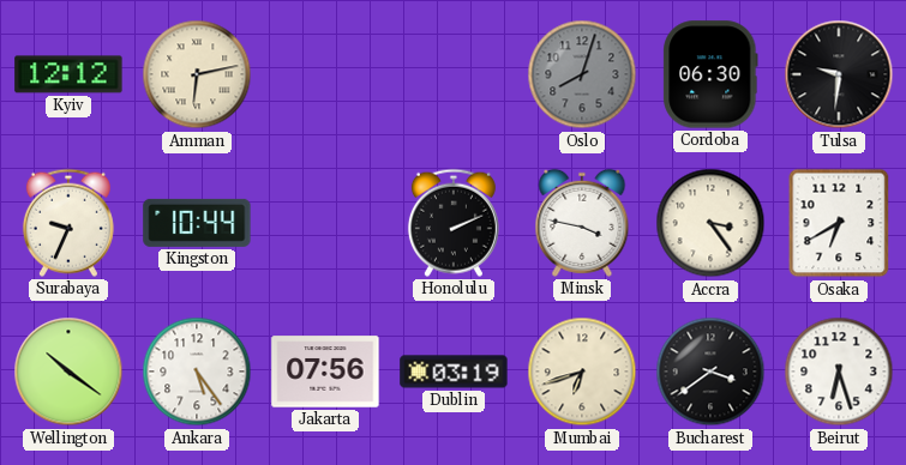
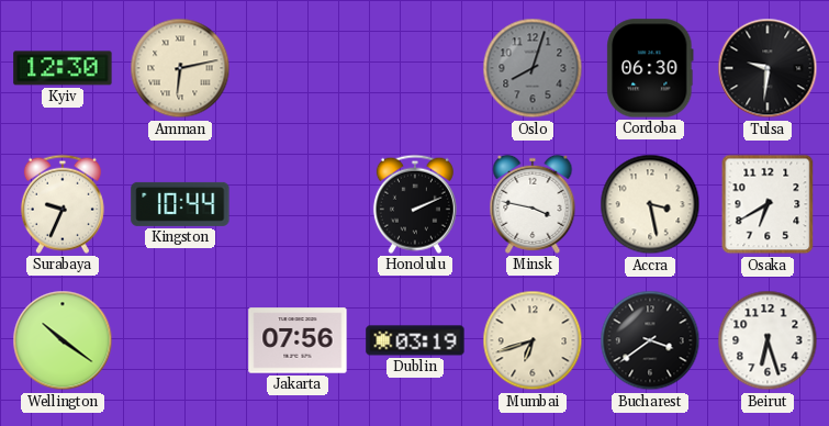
Kyiv: 12:12 -> 12:30
Accra: 3:24 -> 3:28
Ankara: 5:24 -> none
